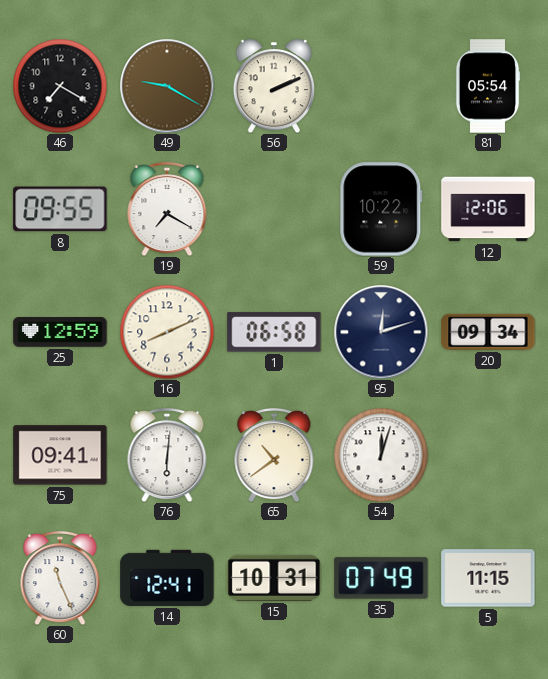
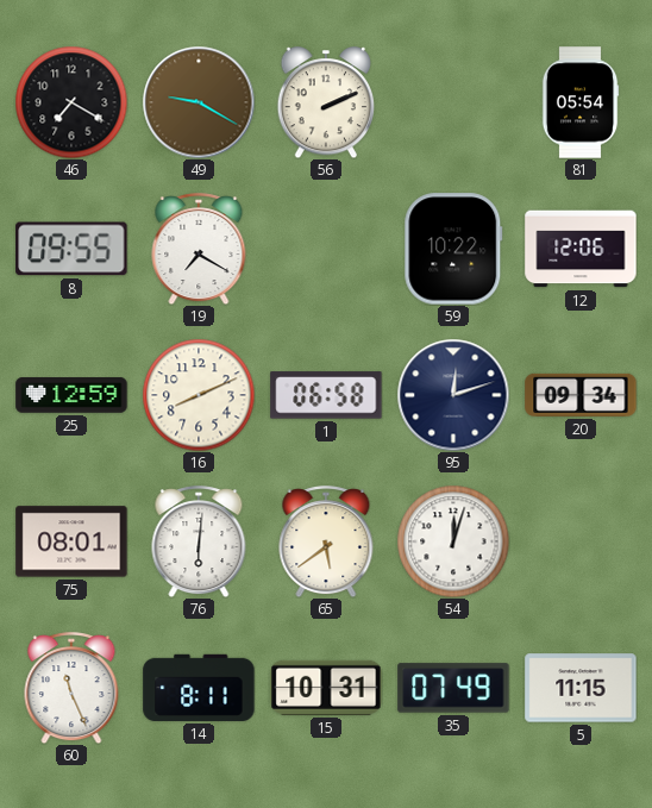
75: 09:41 -> 08:01
65: 10:39 -> 5:39
14: 12:41 -> 8:11
